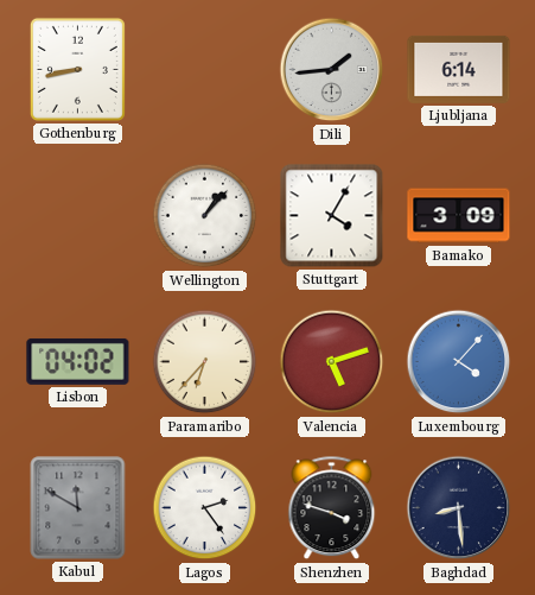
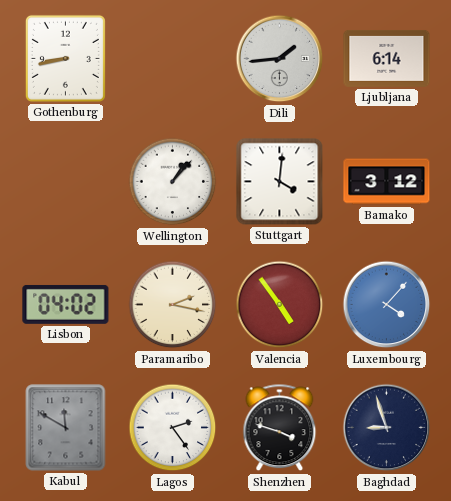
Stuttgart: 4:05 -> 4:01
Bamako: 3:09 -> 3:12
Paramaribo: 6:37 -> 2:17
Valencia: 5:12 -> 4:54
Baghdad: 8:29 -> 8:57
